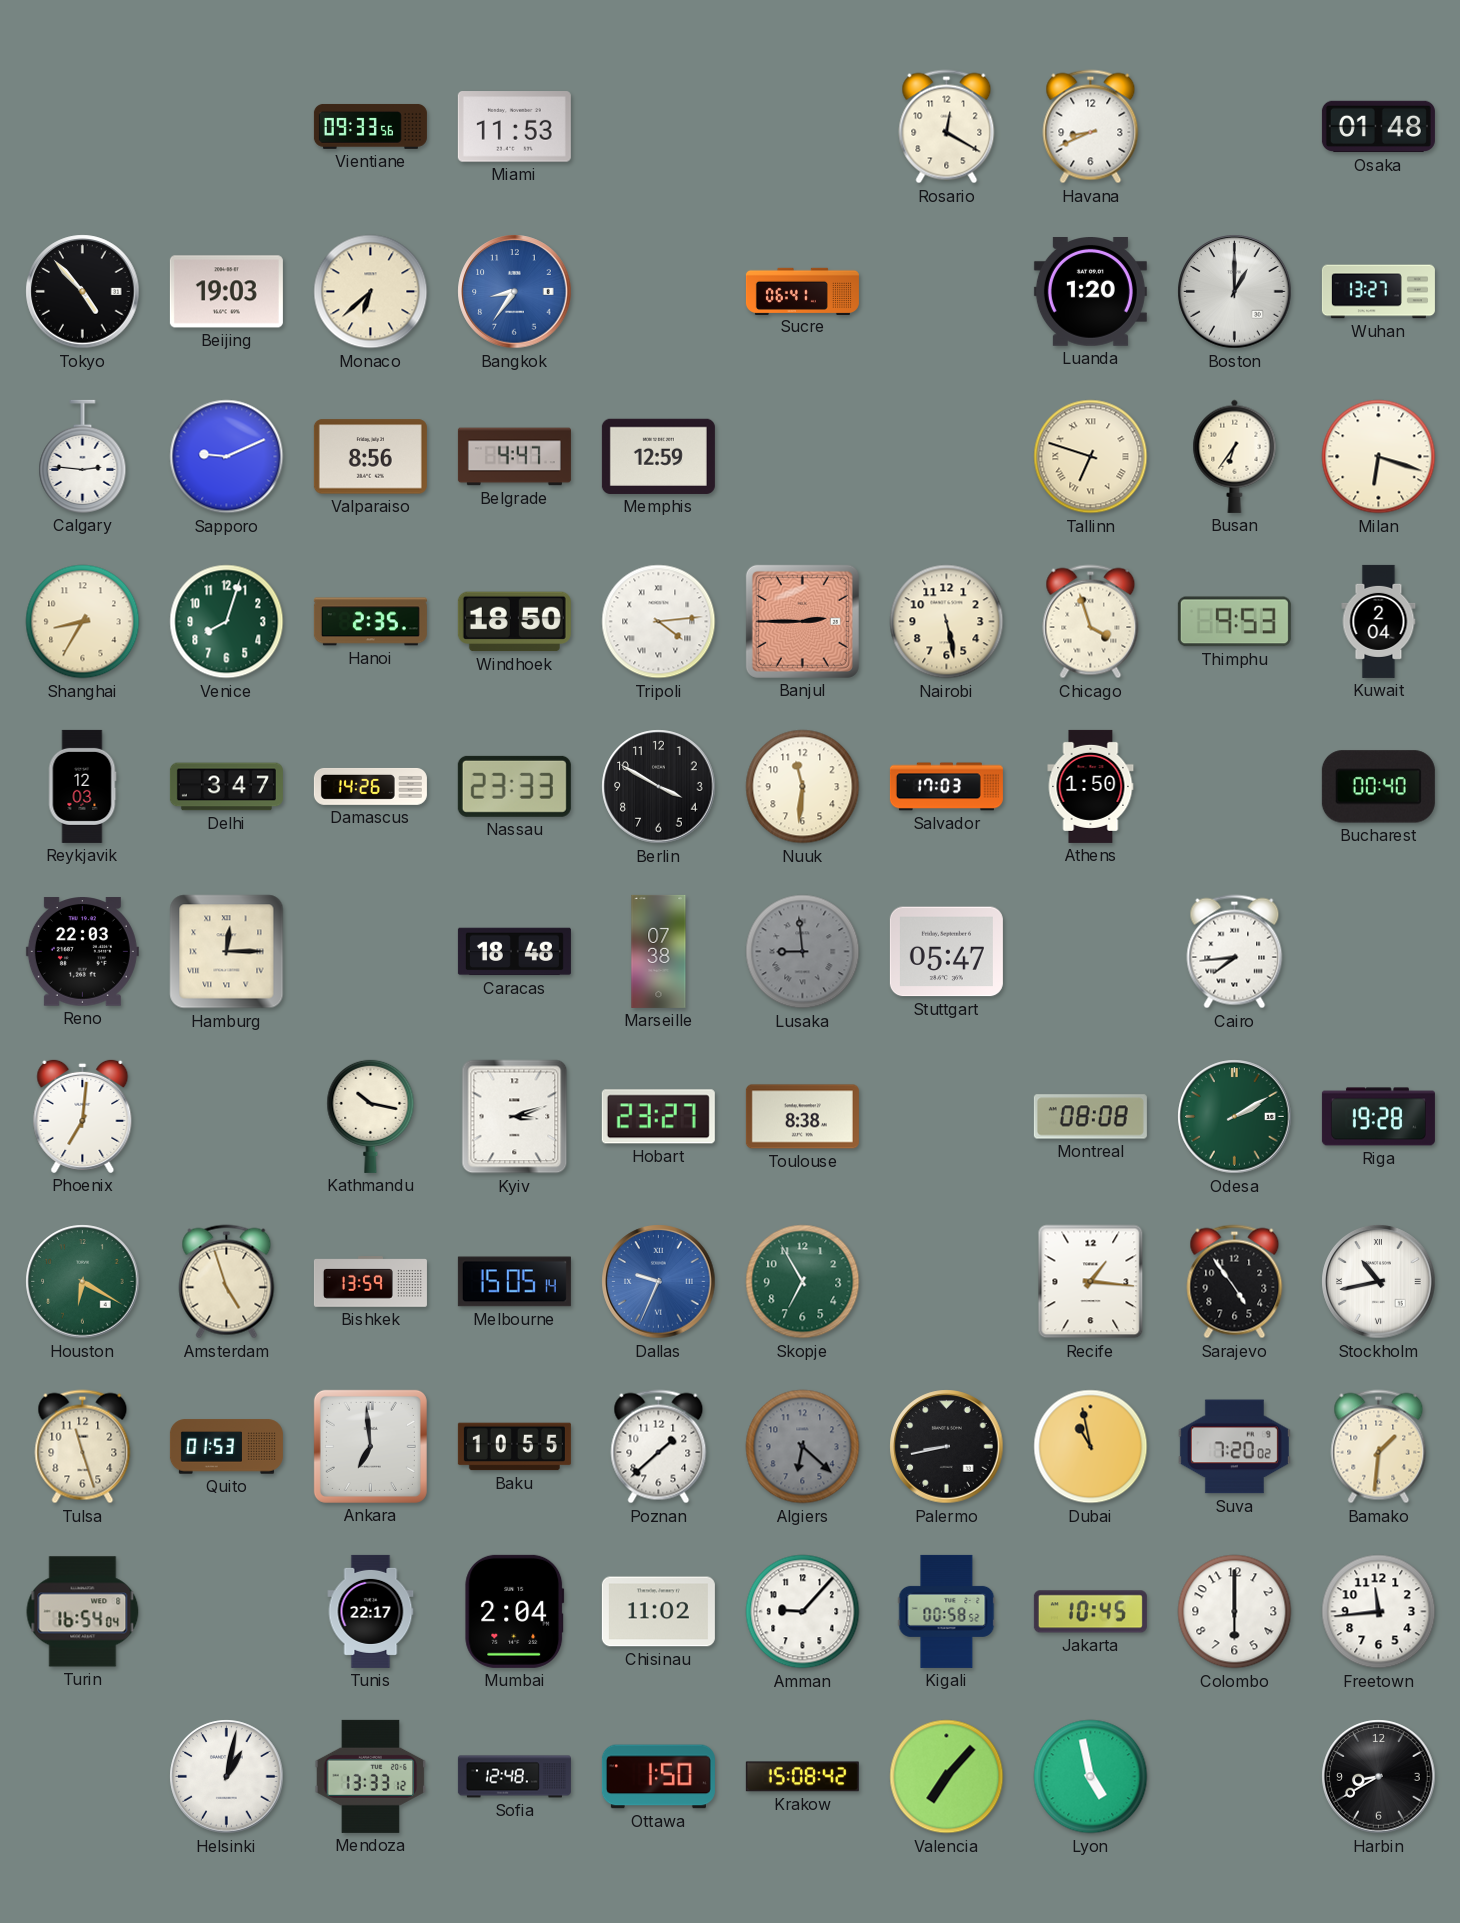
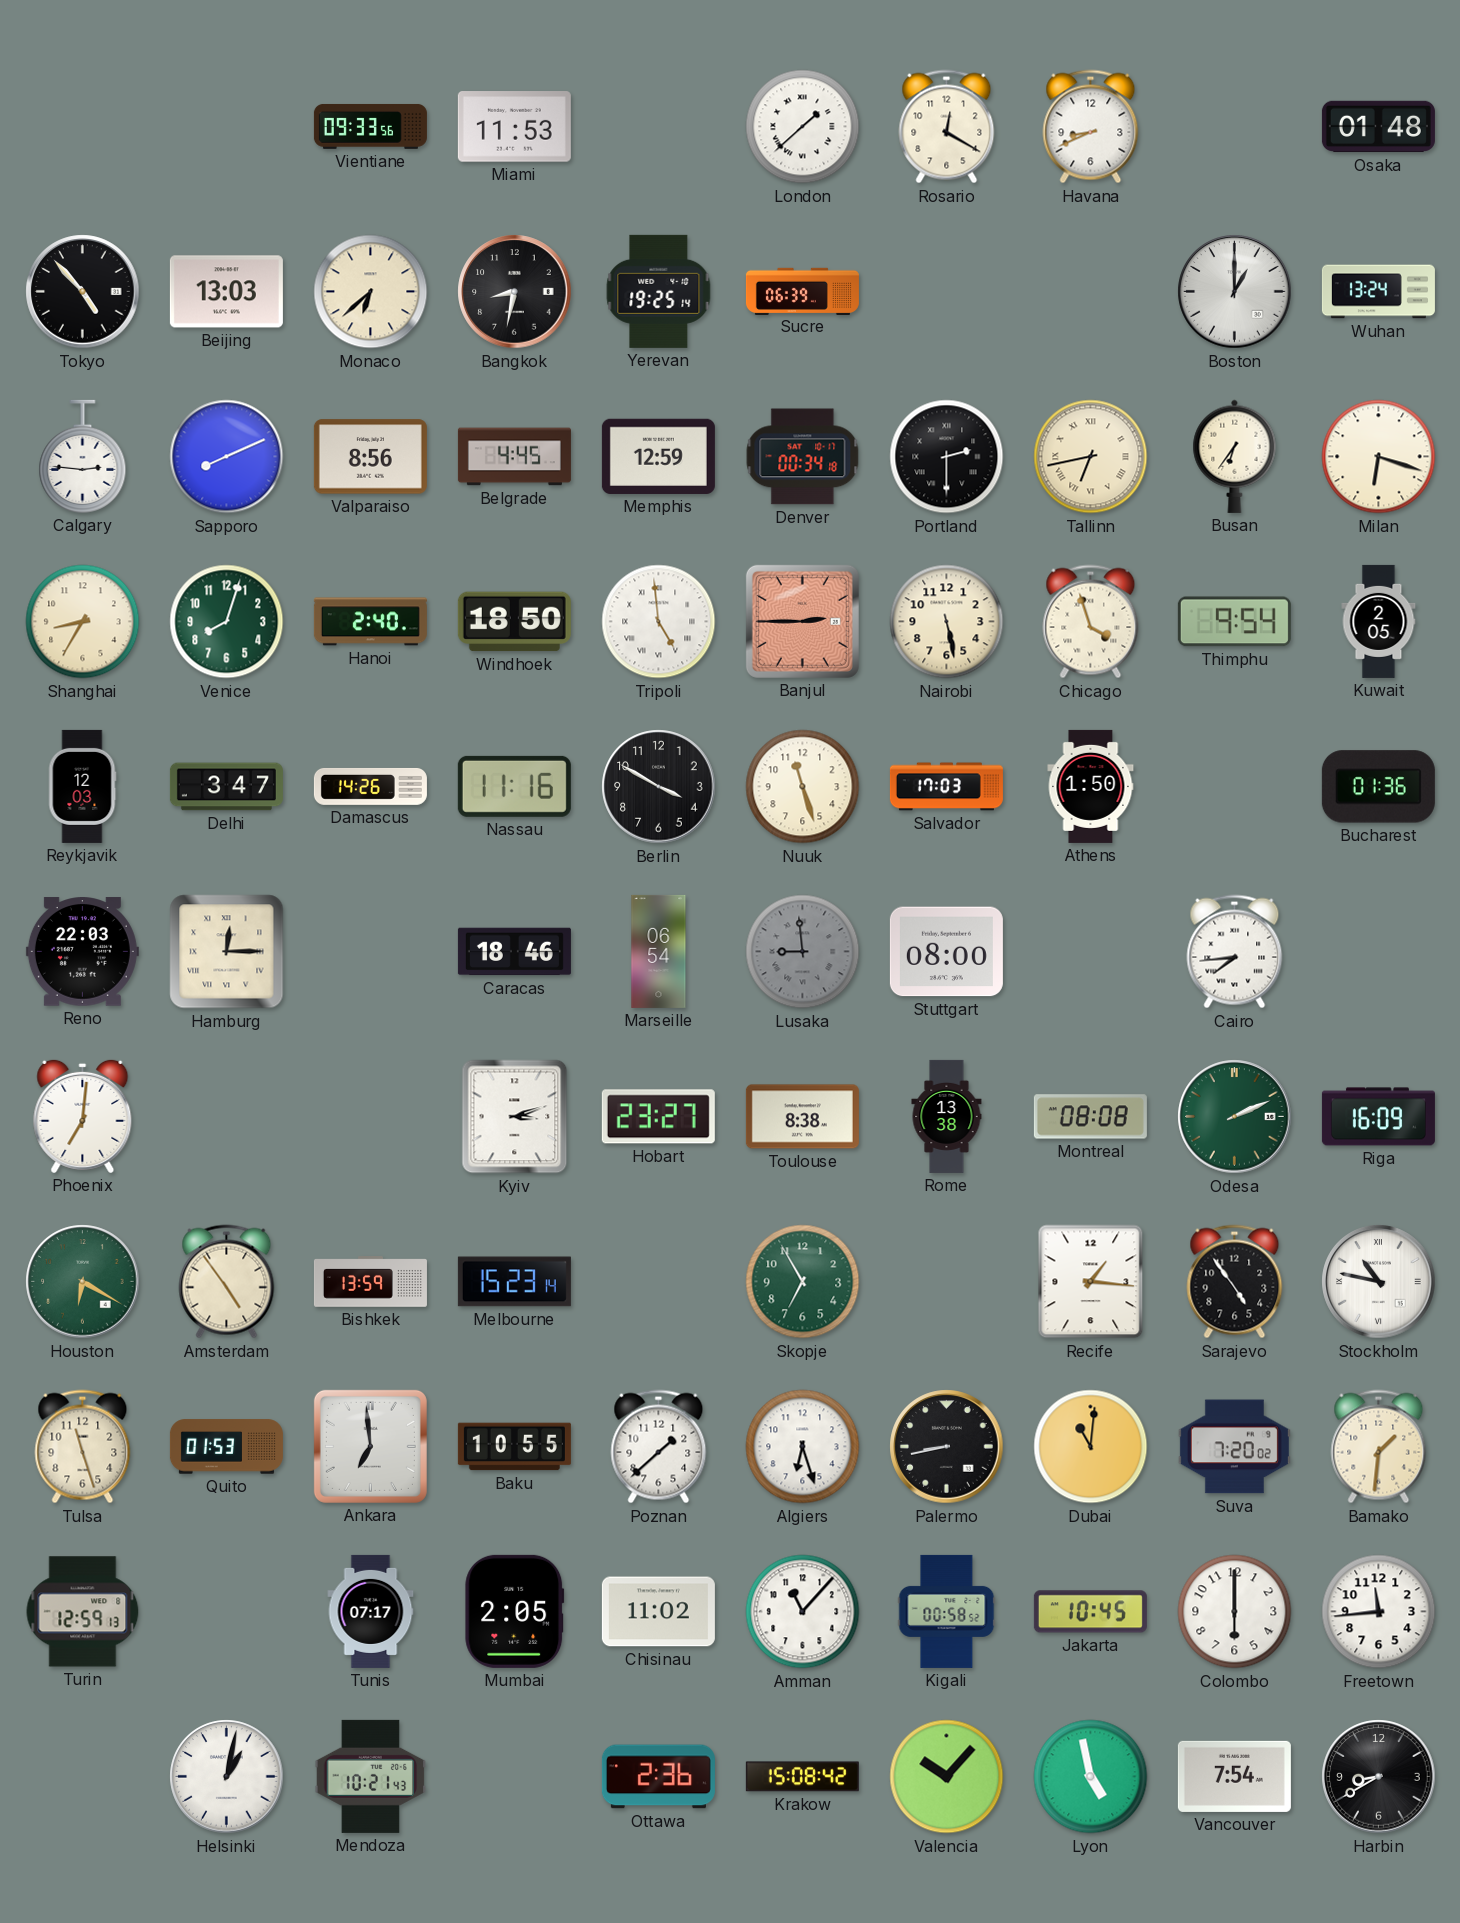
London: none -> 1:38
Beijing: 19:03 -> 13:03
Bangkok: 8:36 -> 8:32
Bangkok dial: blue -> black
Yerevan: none -> 19:25
Sucre: 06:41 -> 06:39
Luanda: 1:20 -> none
Wuhan: 13:27 -> 13:24
Sapporo: 9:11 -> 8:11
Belgrade: 4:47 -> 4:45
Denver: none -> 00:34
Portland: none -> 2:30
Tallinn: 6:48 -> 6:43
Hanoi: 2:35 -> 2:40
Tripoli: 4:14 -> 4:59
Thimphu: 9:53 -> 9:54
Kuwait: 2:04 -> 2:05
Nassau: 23:33 -> 11:16
Nuuk: 11:31 -> 11:27
Bucharest: 00:40 -> 01:36
Caracas: 18:48 -> 18:46
Marseille: 07:38 -> 06:54
Stuttgart: 05:47 -> 08:00
Kathmandu: 10:17 -> none
Rome: none -> 13:38
Odesa: 2:10 -> 2:11
Riga: 19:28 -> 16:09
Amsterdam: 4:57 -> 4:54
Melbourne: 15:05 -> 15:23
Dallas: 9:34 -> none
Stockholm: 10:43 -> 10:47
Algiers: 6:22 -> 6:27
Algiers dial: grey -> white
Dubai: 10:58 -> 11:01
Turin: 16:54 -> 12:59
Tunis: 22:17 -> 07:17
Mumbai: 2:04 -> 2:05
Amman: 9:07 -> 11:07
Mendoza: 13:33 -> 10:21
Sofia: 12:48 -> none
Ottawa: 1:50 -> 2:36
Valencia: 7:07 -> 10:07
Vancouver: none -> 7:54
